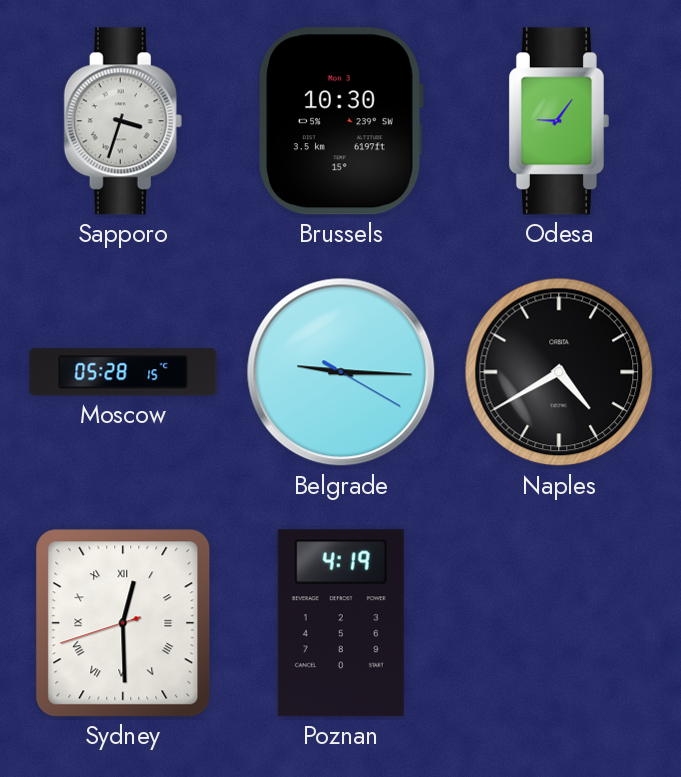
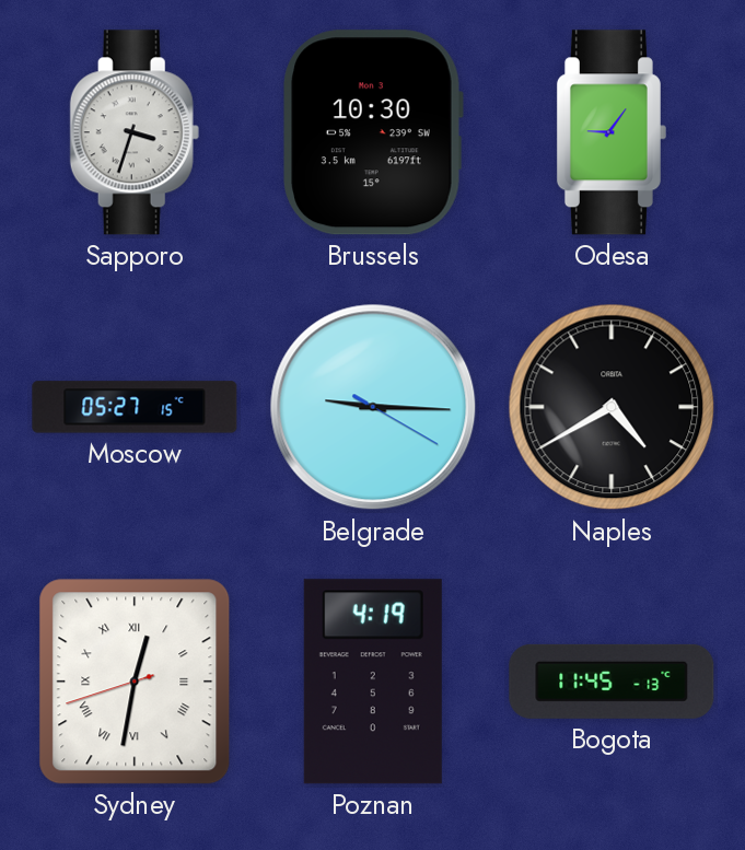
Moscow: 05:28 -> 05:27
Sydney: 12:29 -> 12:31
Bogota: none -> 11:45
